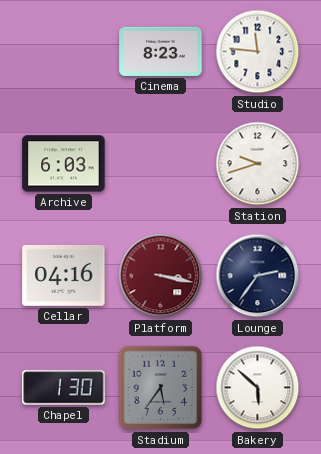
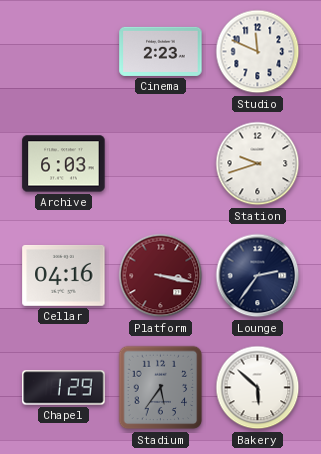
Cinema: 8:23 -> 2:23
Studio: 11:46 -> 11:49
Chapel: 1:30 -> 1:29
